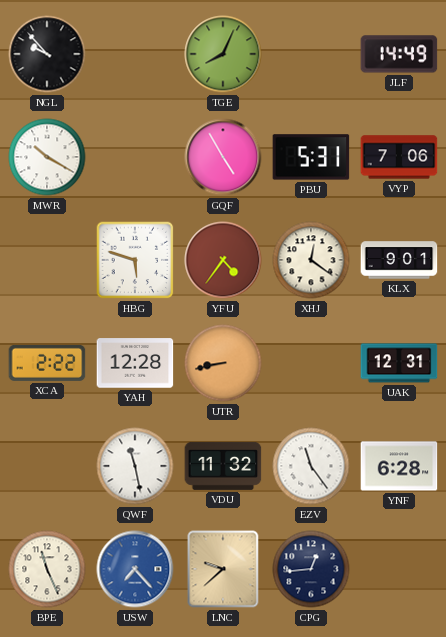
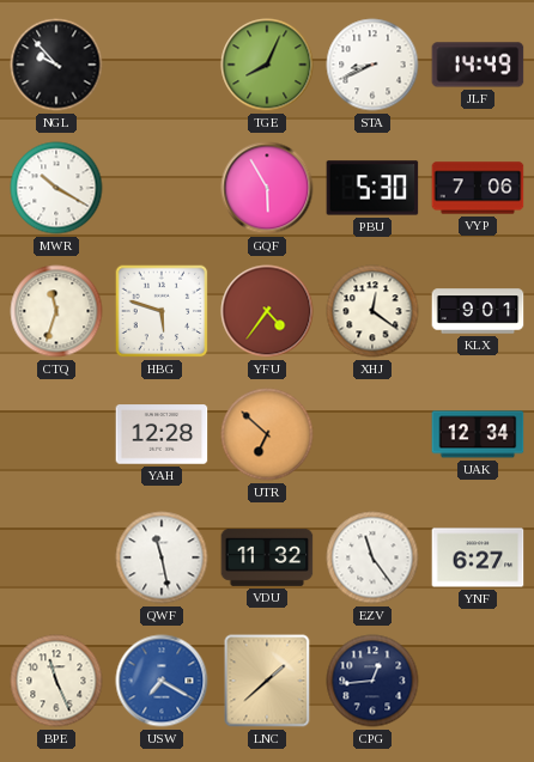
STA: none -> 8:41
GQF: 4:55 -> 5:55
PBU: 5:31 -> 5:30
CTQ: none -> 11:33
XCA: 2:22 -> none
UTR: 8:43 -> 6:52
UAK: 12:31 -> 12:34
YNF: 6:28 -> 6:27
USW: 7:23 -> 7:20
LNC: 9:38 -> 1:38
